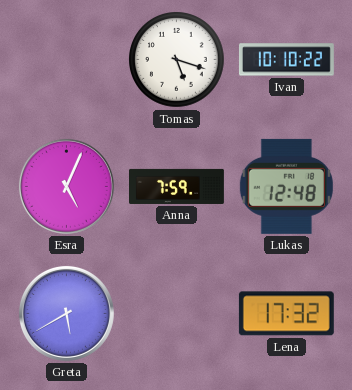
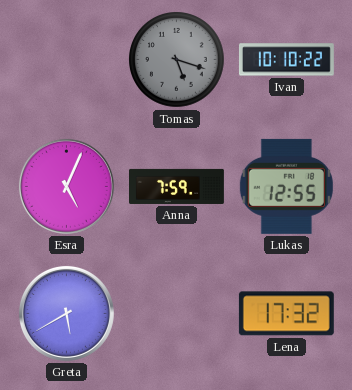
Tomas dial: white -> grey
Lukas: 12:48 -> 12:55
